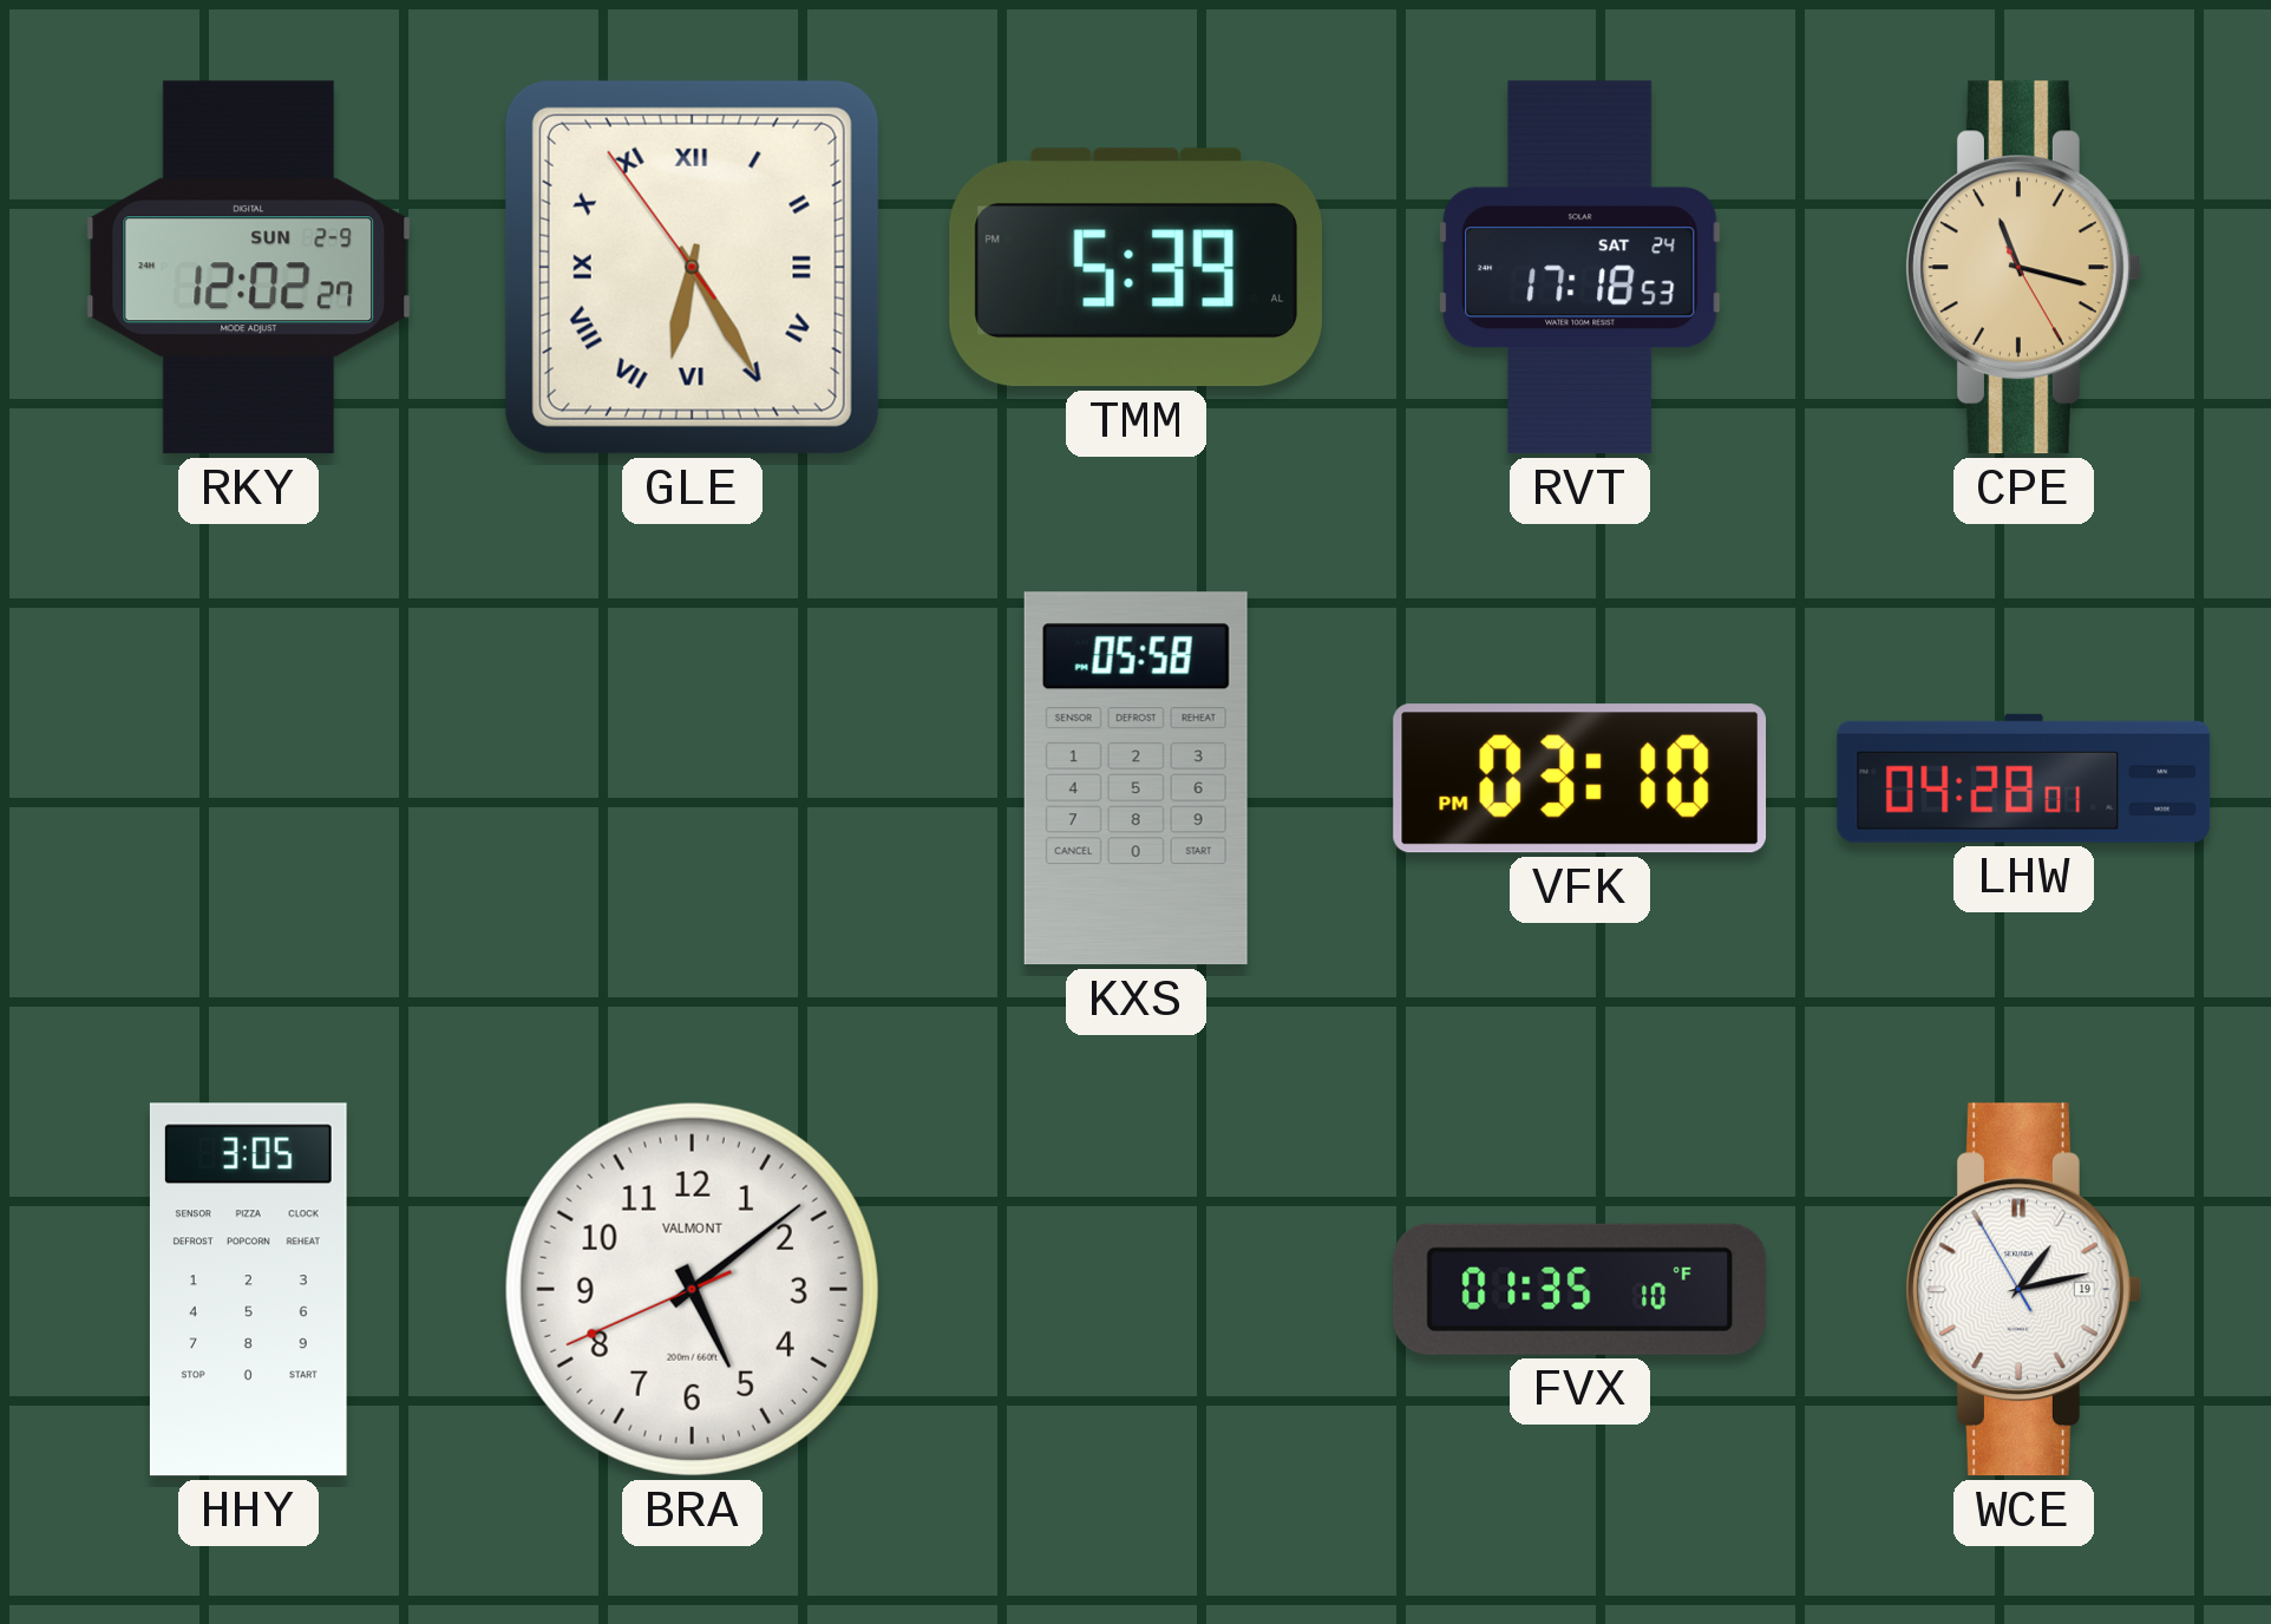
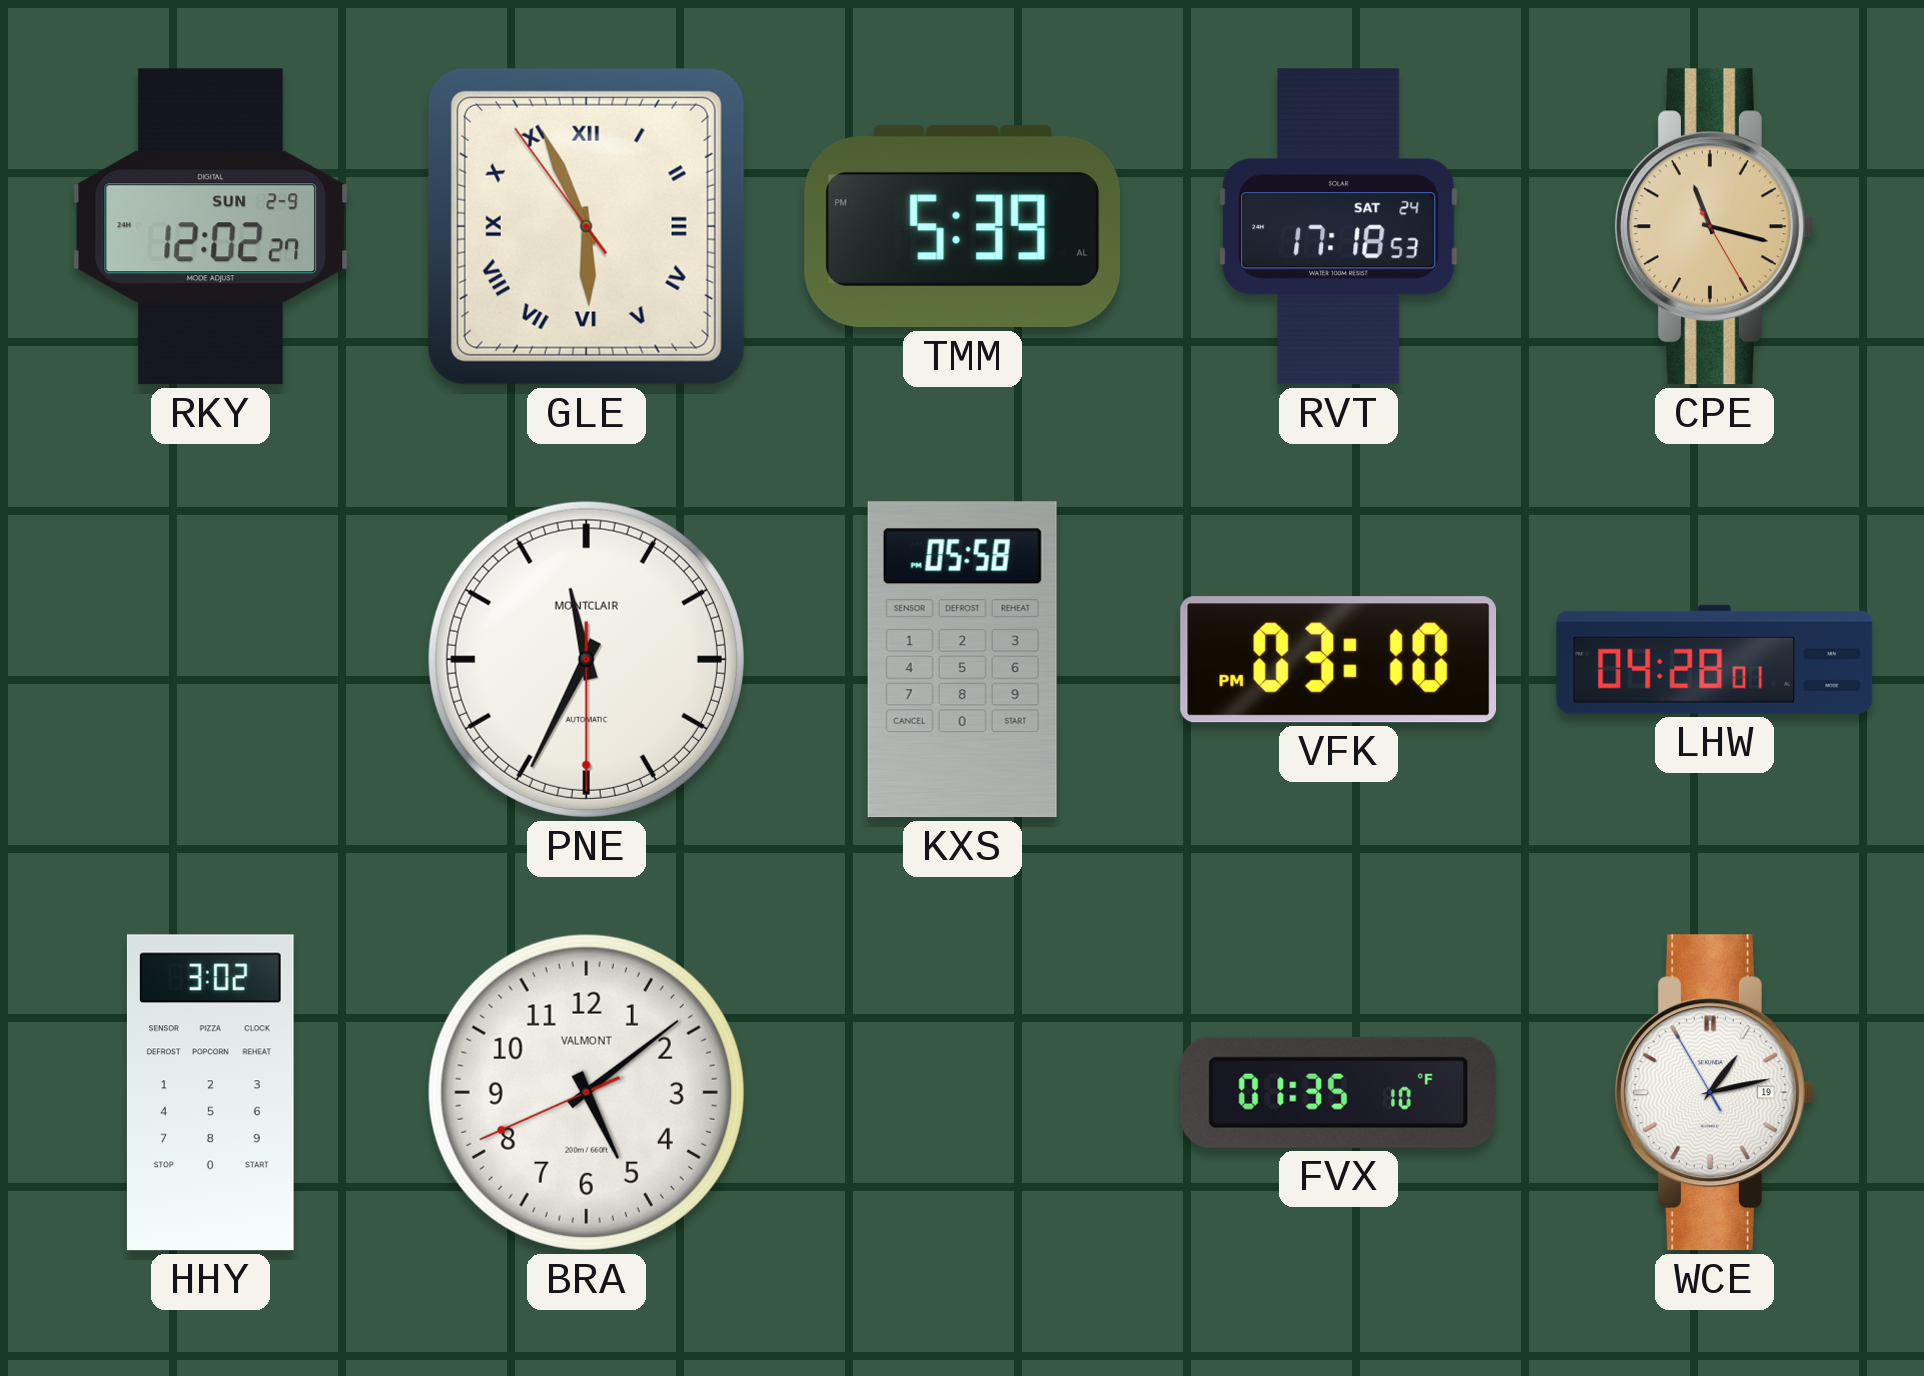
GLE: 6:24 -> 5:55
PNE: none -> 11:34
HHY: 3:05 -> 3:02
